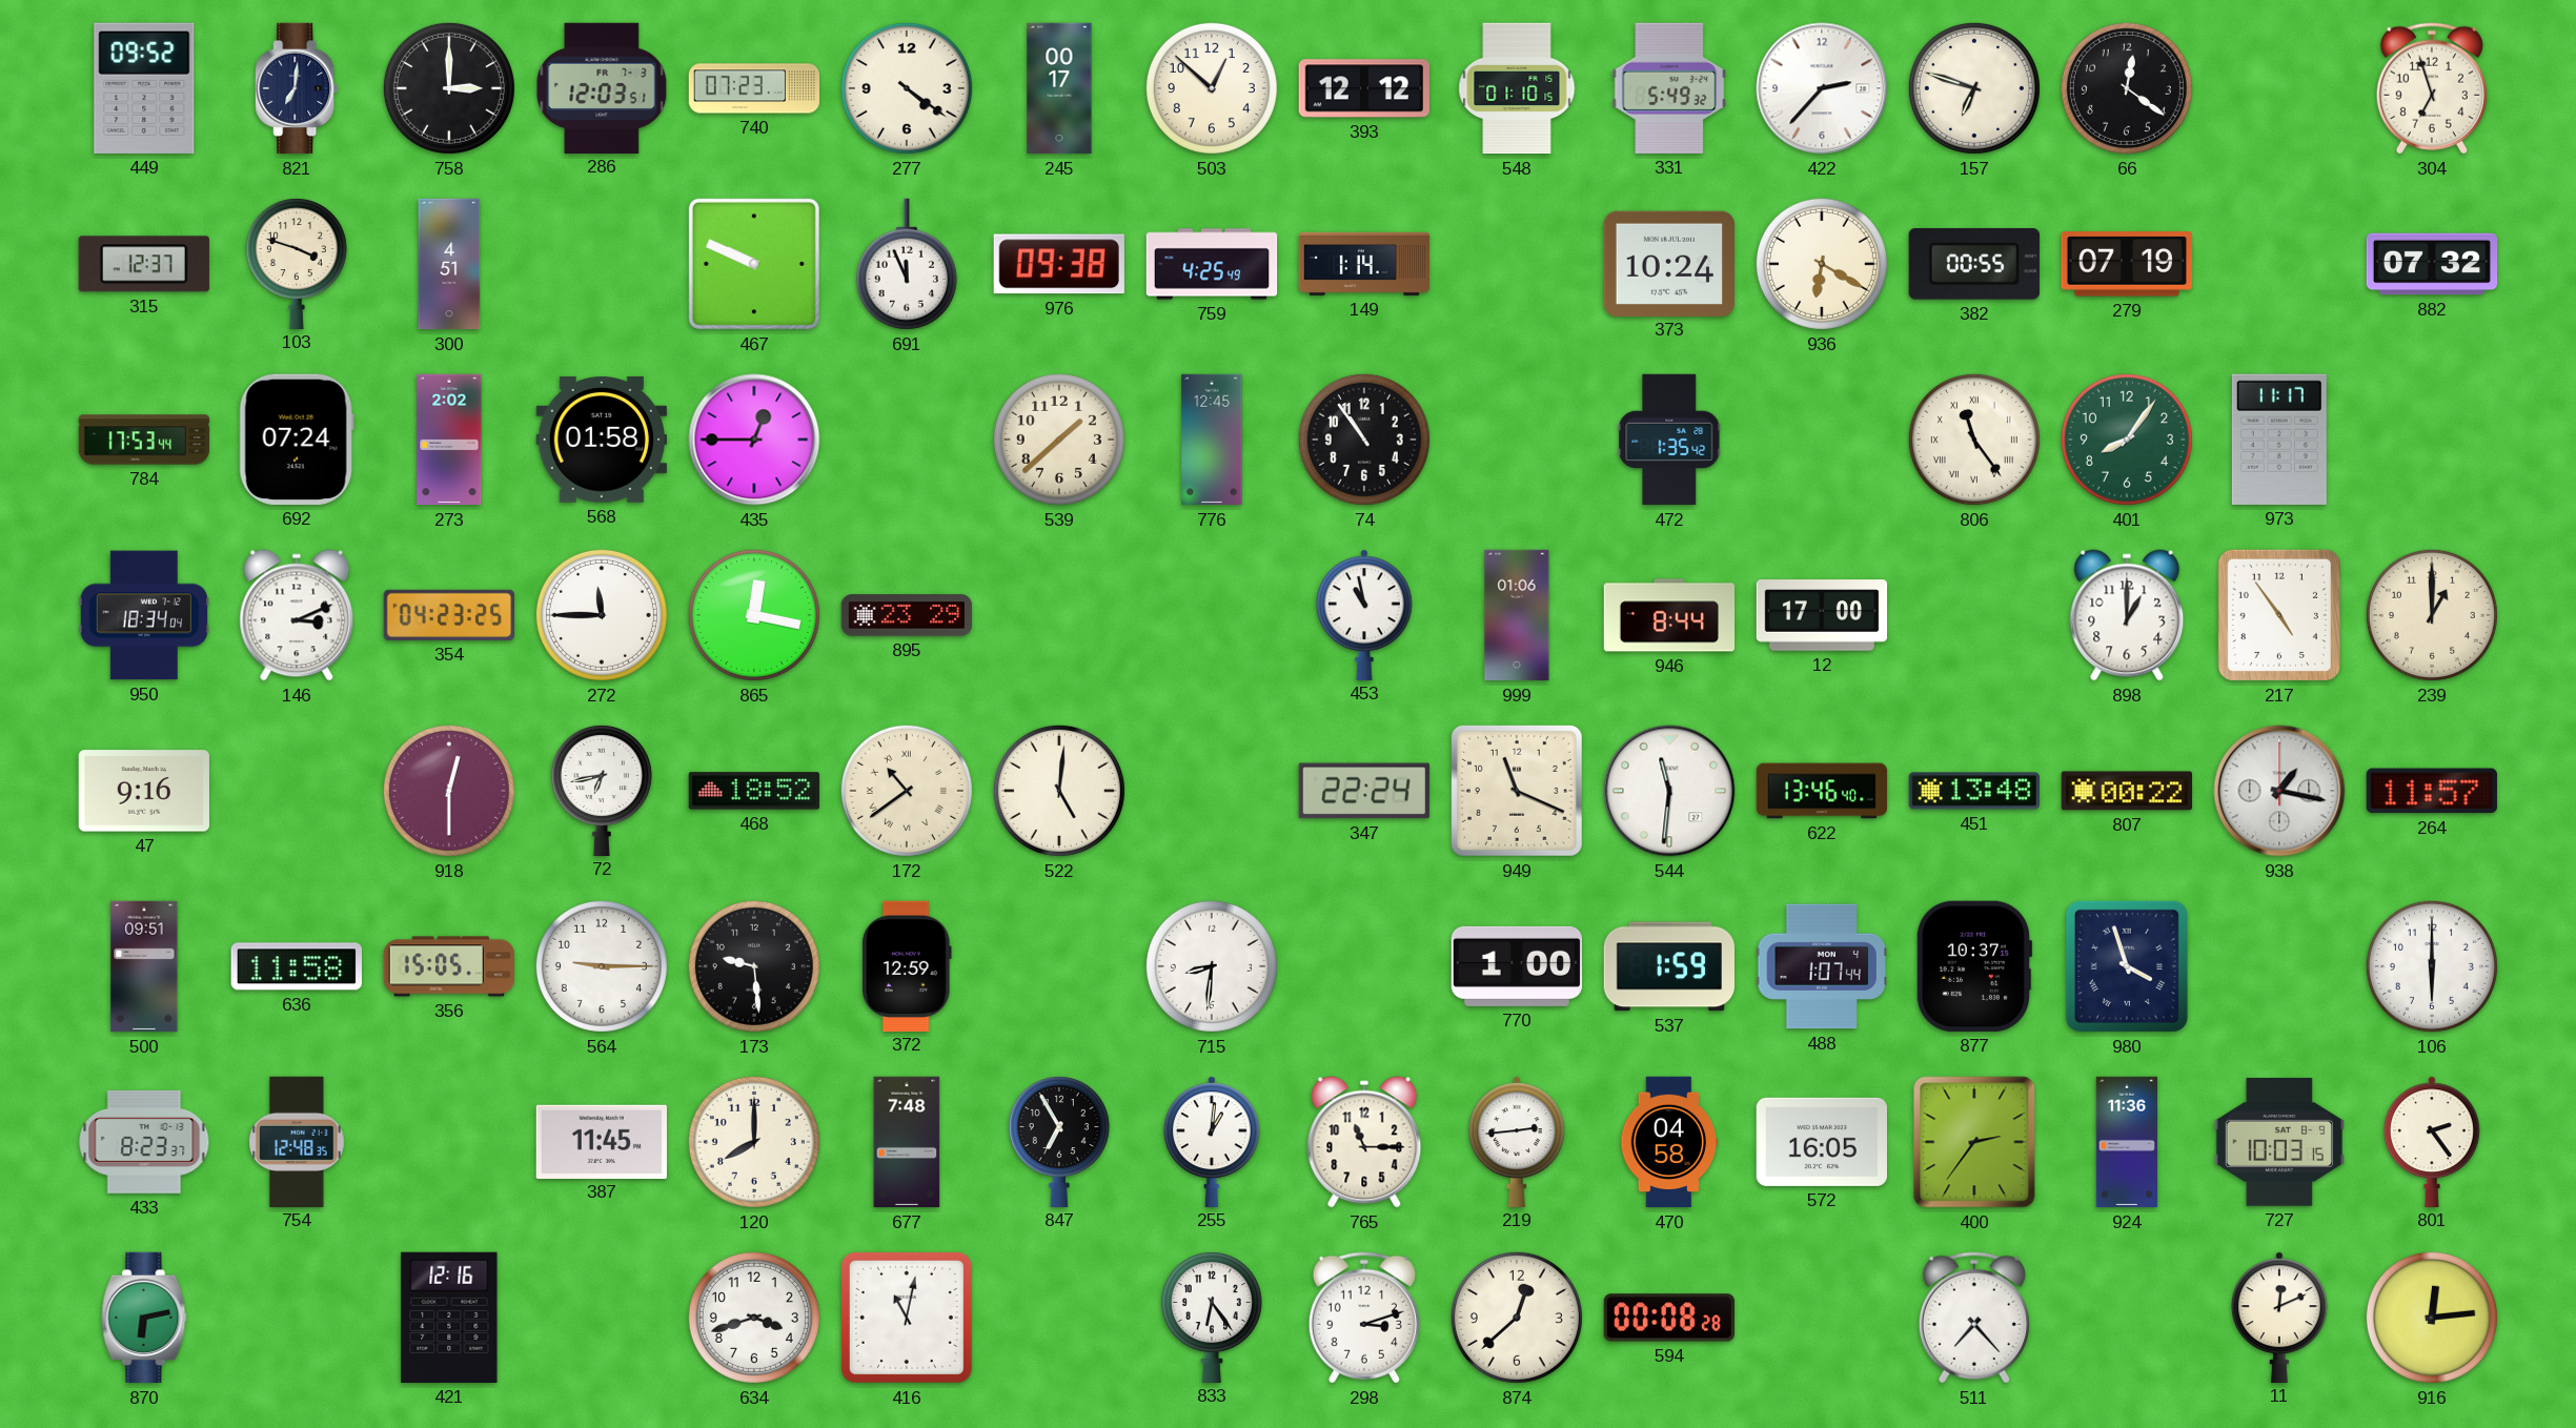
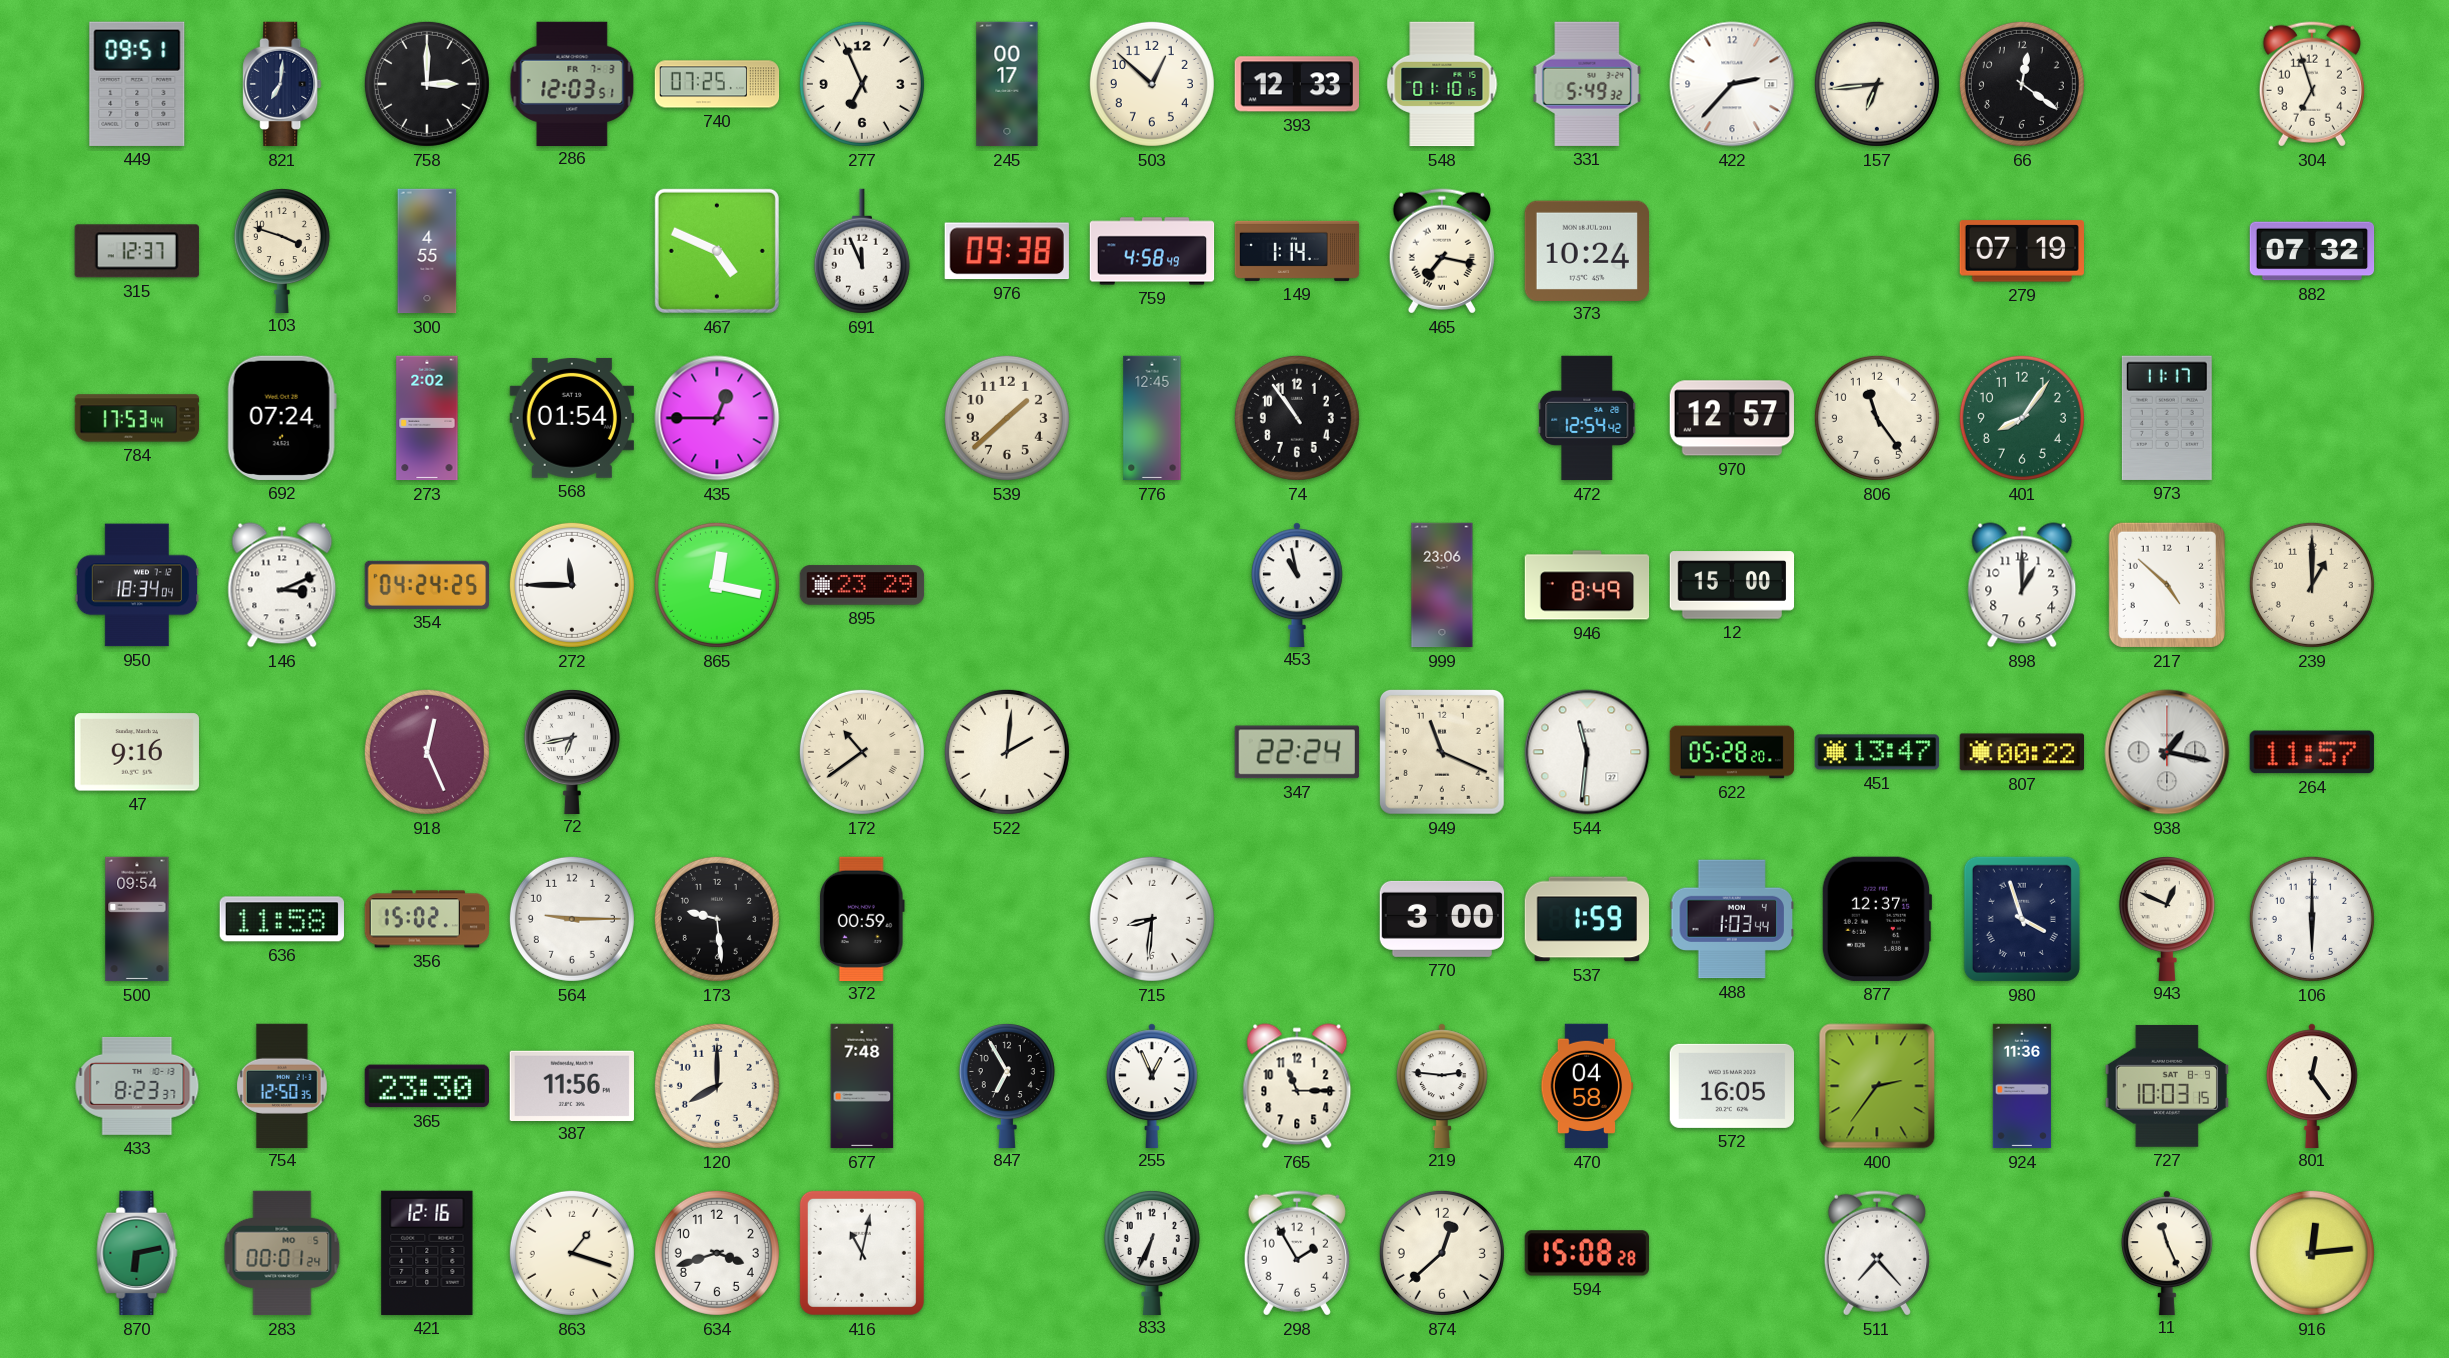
449: 09:52 -> 09:51
740: 07:23 -> 07:25
277: 4:21 -> 6:56
393: 12:12 -> 12:33
157: 6:48 -> 6:44
300: 4:51 -> 4:55
467: 9:49 -> 4:49
759: 4:25 -> 4:58
465: none -> 7:17
936: 6:20 -> none
382: 00:55 -> none
568: 01:58 -> 01:54
472: 1:35 -> 12:54
970: none -> 12:57
806 numerals: Roman -> Arabic
354: 04:23 -> 04:24
999: 01:06 -> 23:06
946: 8:44 -> 8:49
12: 17:00 -> 15:00
217: 4:54 -> 4:52
918: 12:30 -> 12:26
468: 18:52 -> none
522: 5:01 -> 2:01
622: 13:46 -> 05:28
451: 13:48 -> 13:47
500: 09:51 -> 09:54
356: 15:05 -> 15:02
372: 12:59 -> 00:59
770: 1:00 -> 3:00
488: 1:07 -> 1:03
877: 10:37 -> 12:37
943: none -> 12:49
754: 12:48 -> 12:50
365: none -> 23:30
387: 11:45 -> 11:56
255: 1:01 -> 12:56
219: 2:44 -> 2:46
801: 2:24 -> 12:24
283: none -> 00:01
863: none -> 1:18
833: 6:24 -> 6:34
298: 3:12 -> 1:55
594: 00:08 -> 15:08
11: 12:11 -> 11:26
